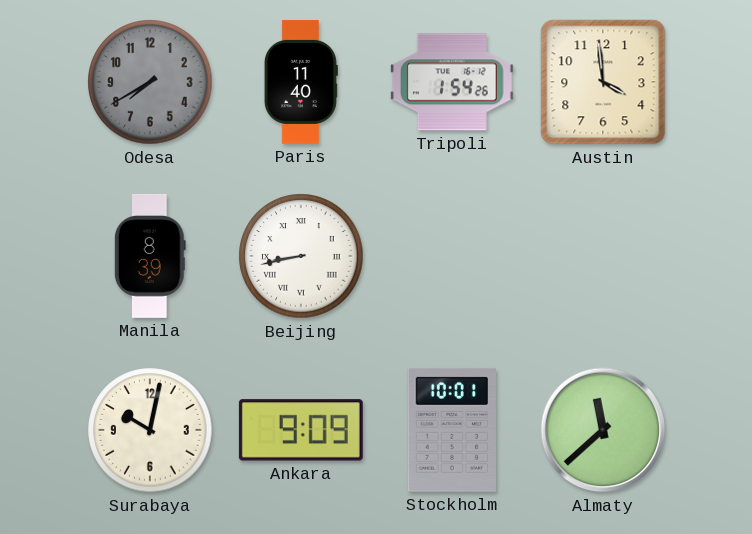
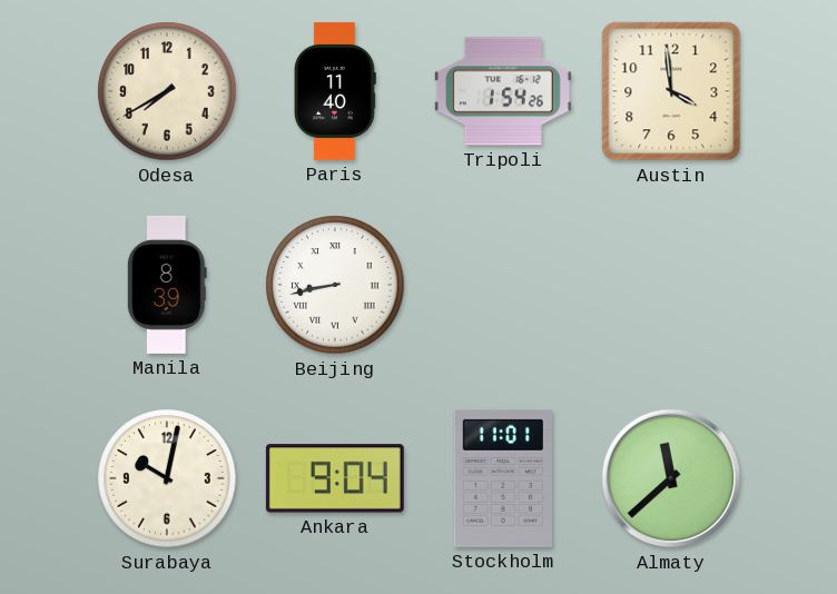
Odesa dial: grey -> cream
Ankara: 9:09 -> 9:04
Stockholm: 10:01 -> 11:01
